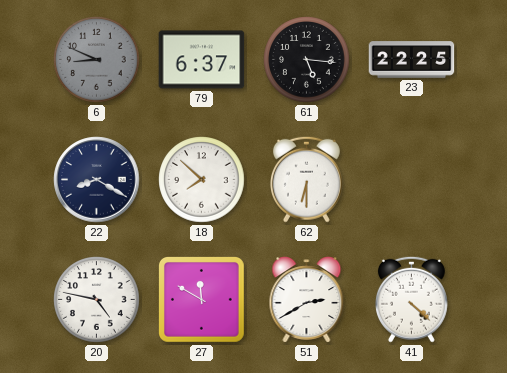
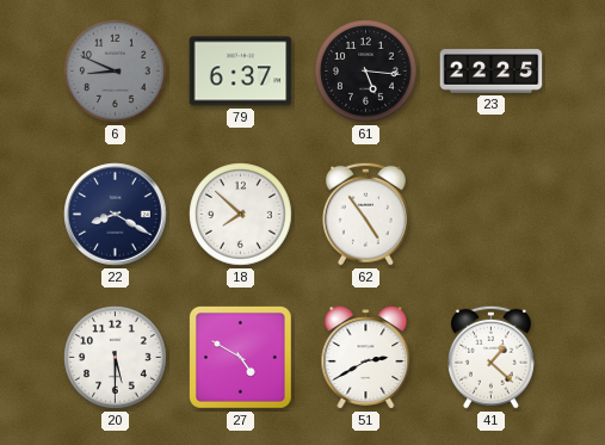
62: 6:30 -> 4:54
20: 4:47 -> 5:30
27: 11:50 -> 4:50
41: 4:22 -> 1:22
